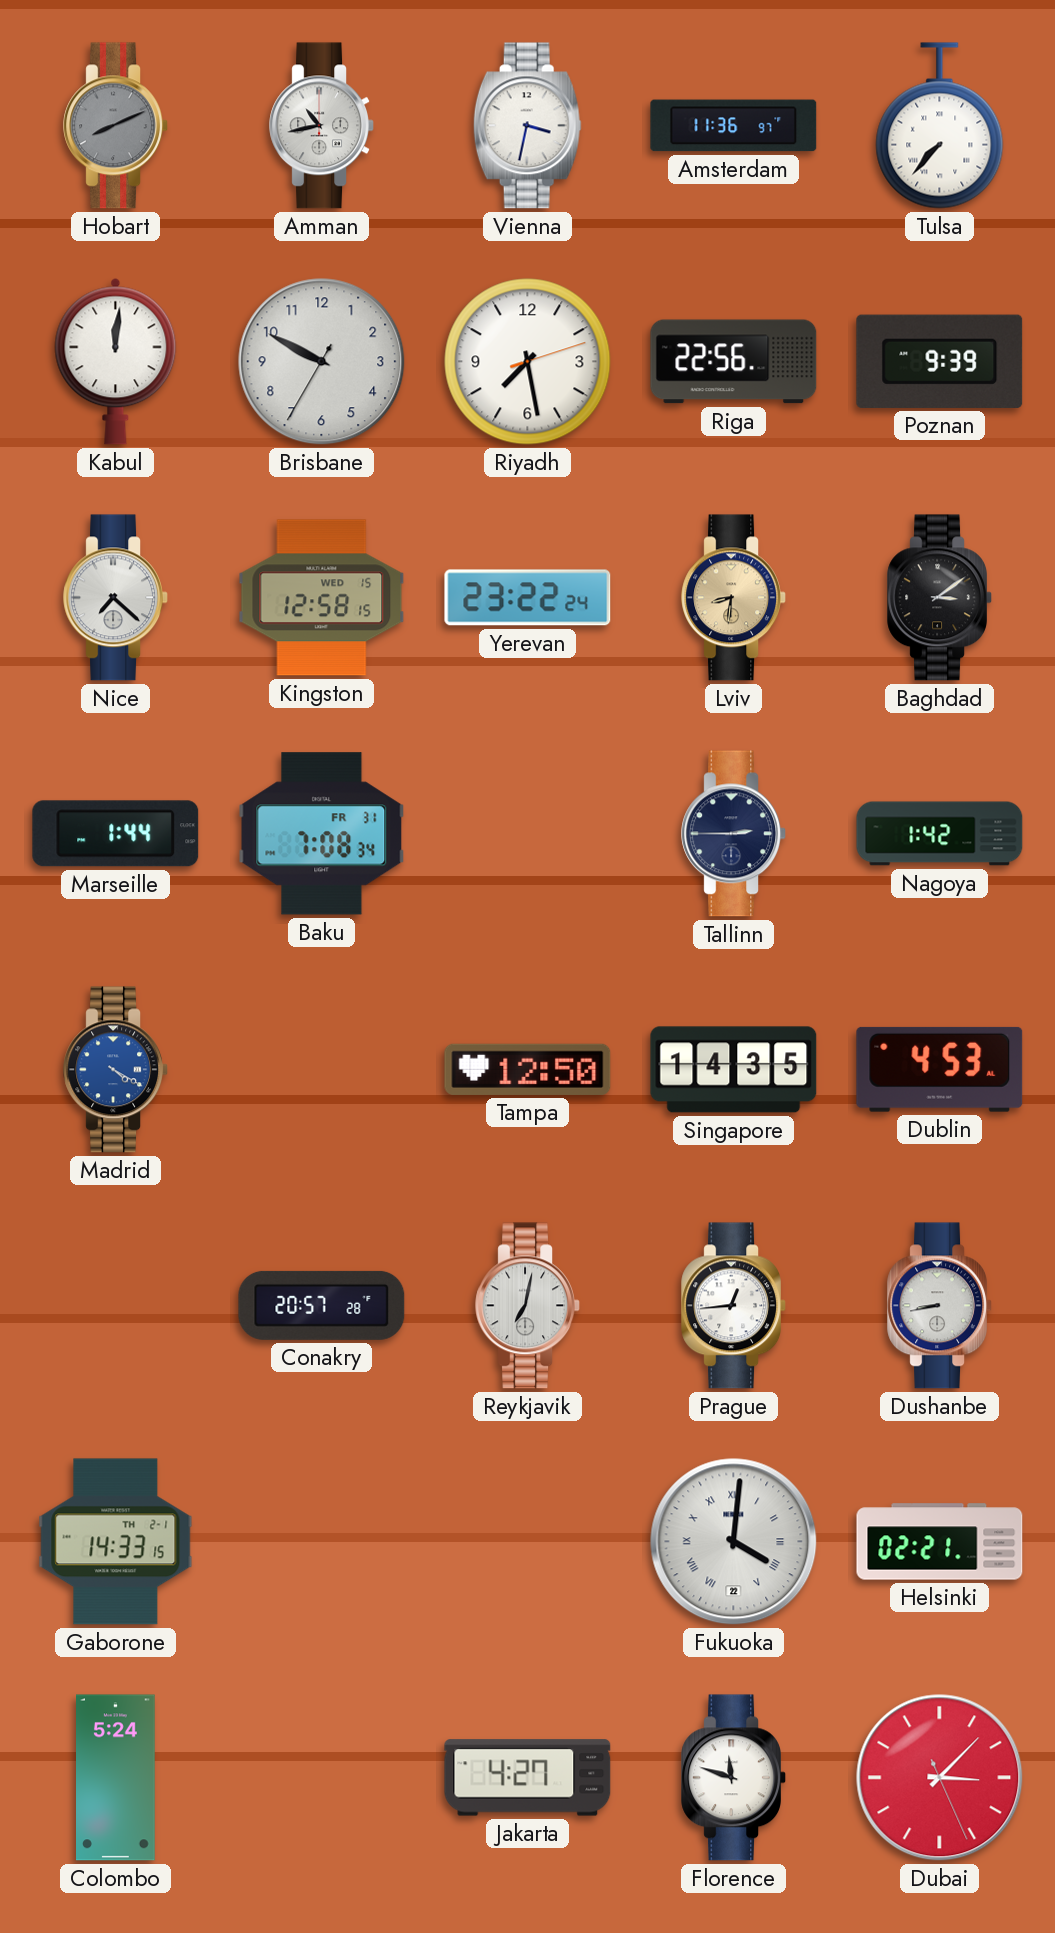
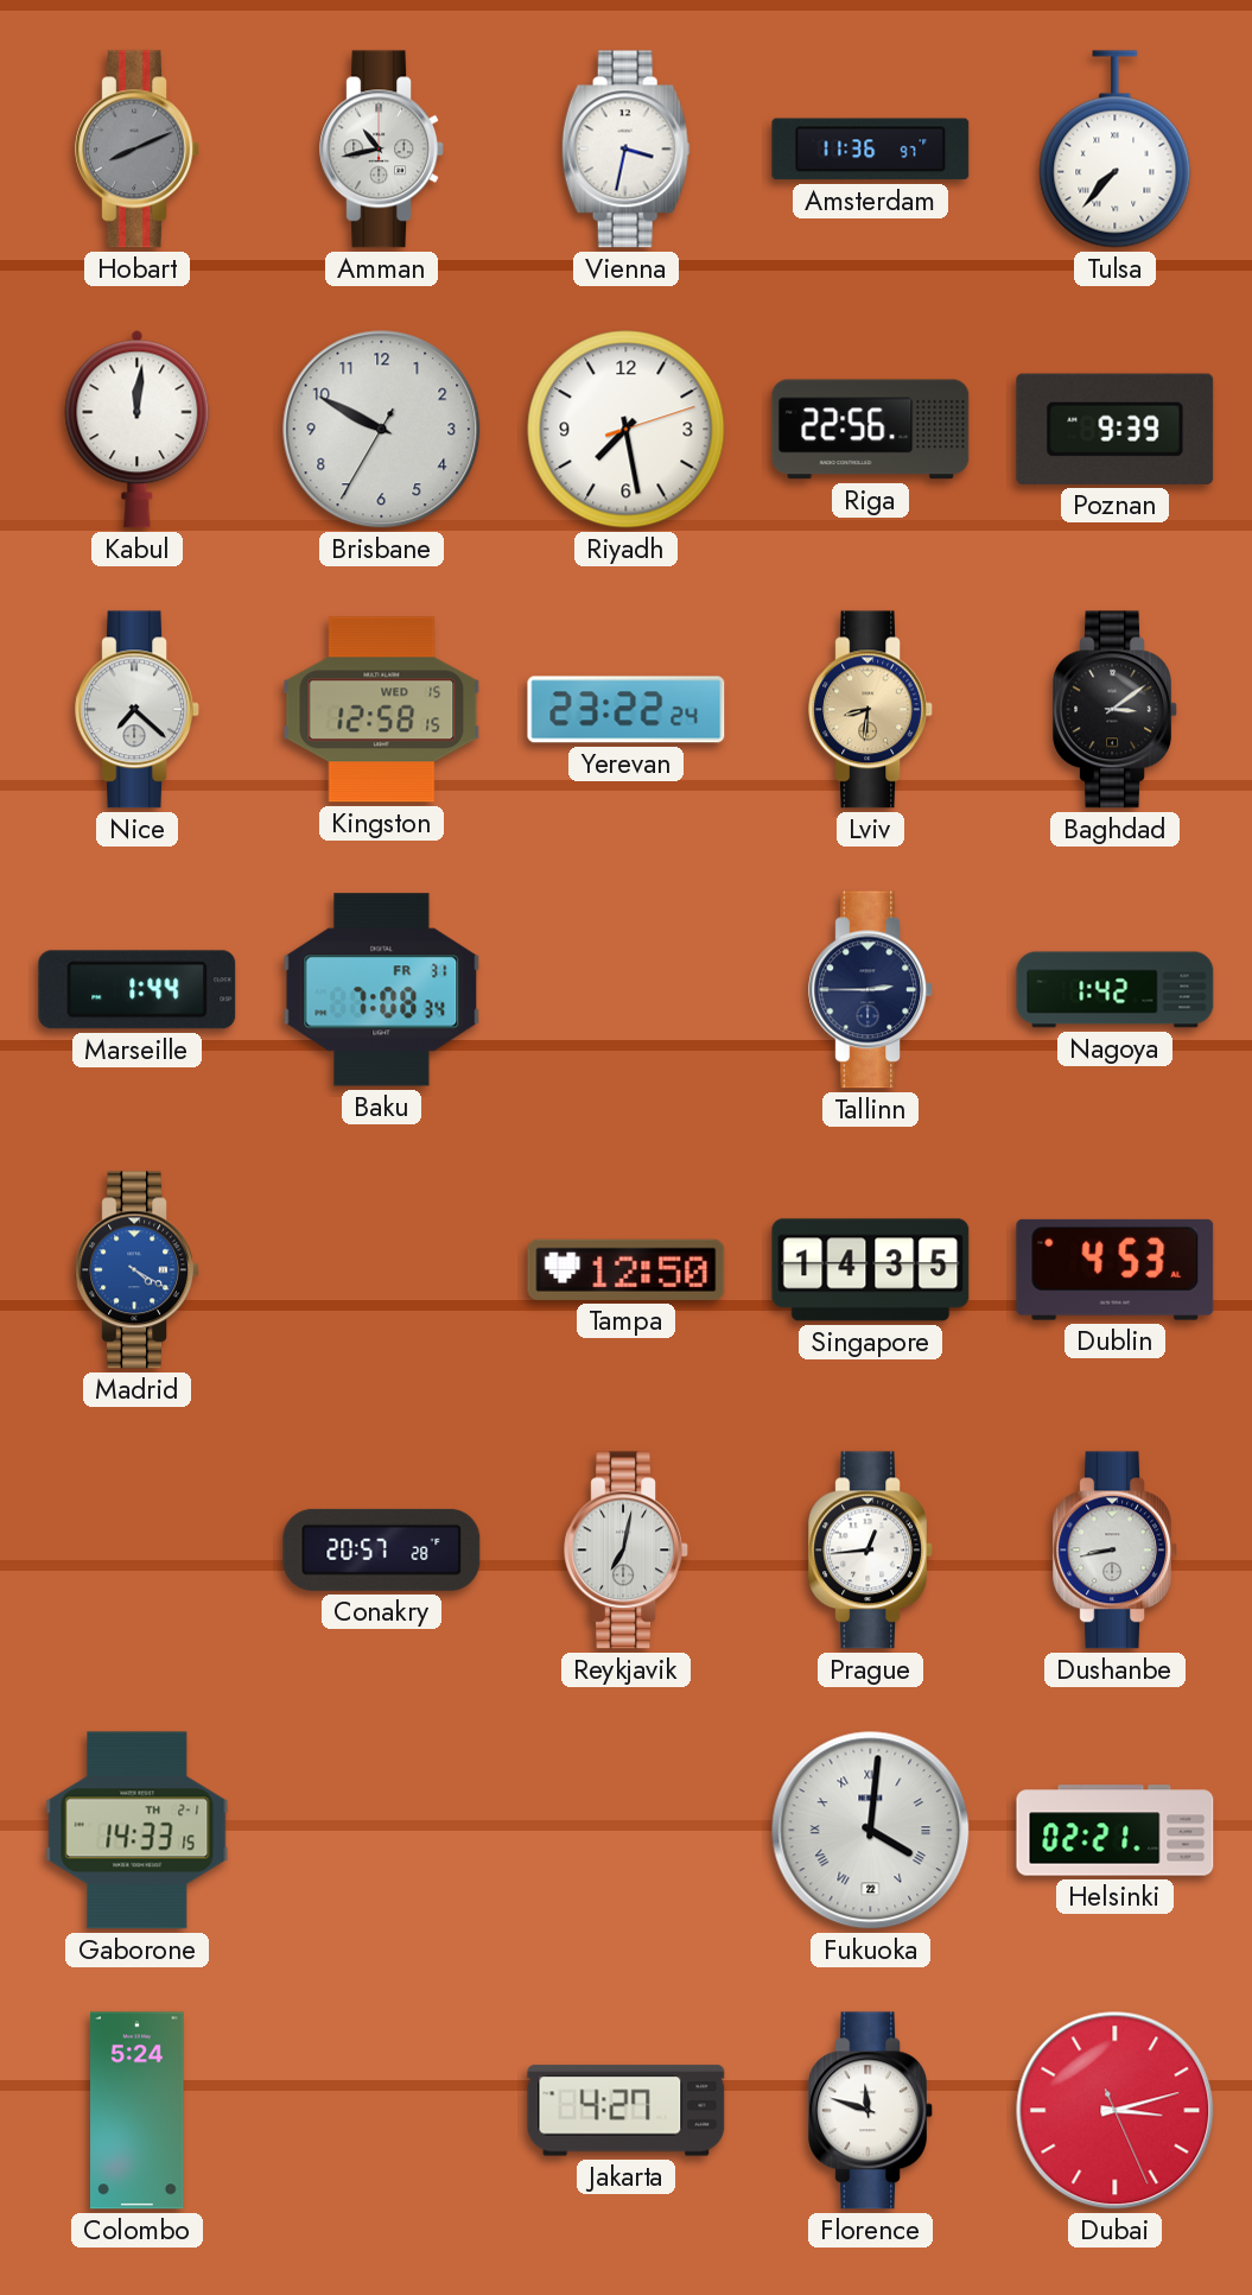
Dubai: 3:07 -> 3:12
